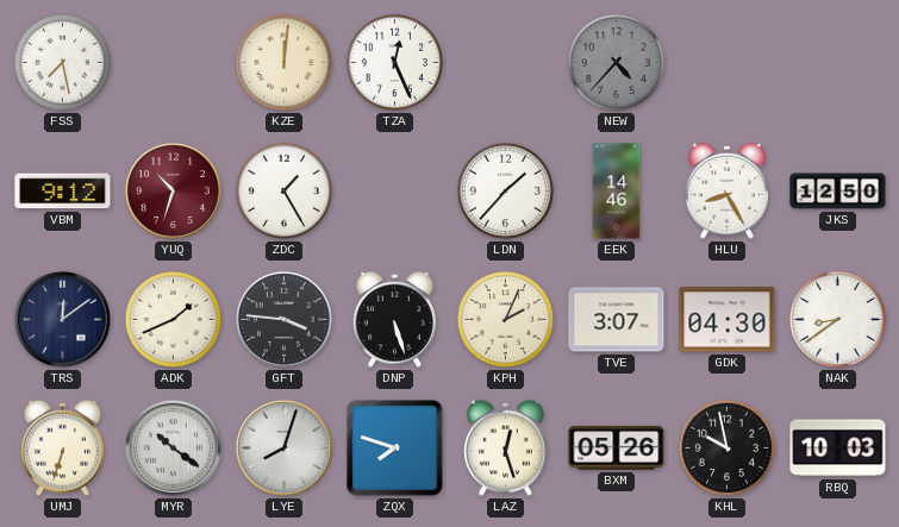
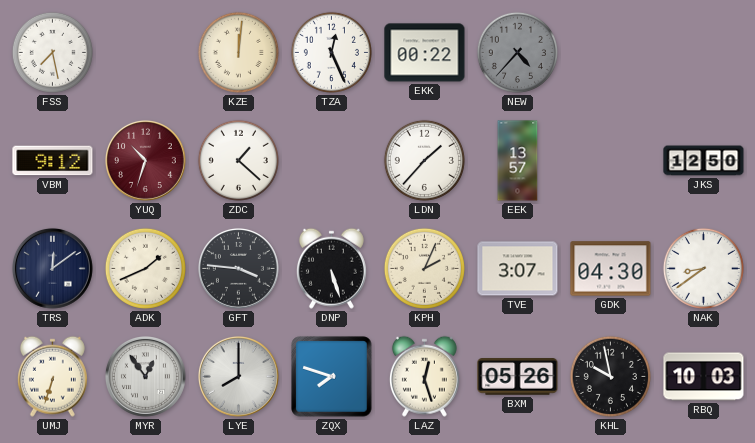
EKK: none -> 00:22
ZDC: 1:25 -> 1:22
EEK: 14:46 -> 13:57
HLU: 8:25 -> none
MYR: 10:21 -> 12:54
LYE: 8:03 -> 8:00
